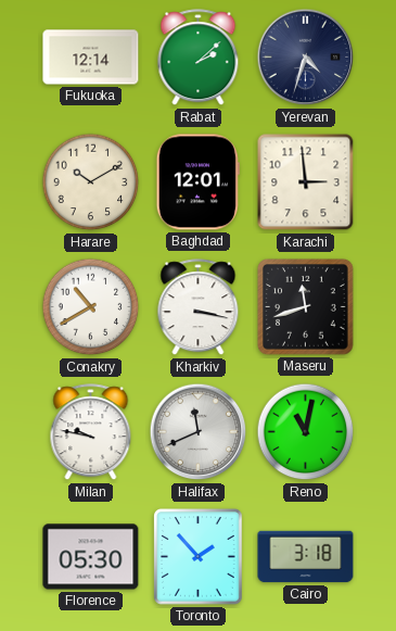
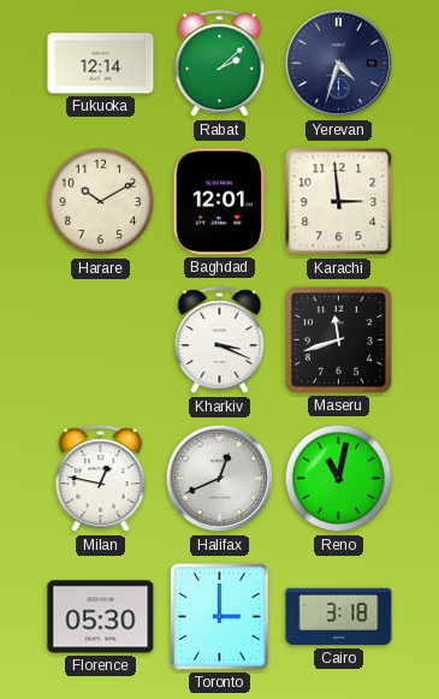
Conakry: 10:40 -> none
Kharkiv: 3:17 -> 3:19
Milan: 9:47 -> 12:47
Halifax: 11:41 -> 12:41
Toronto: 1:53 -> 3:00
